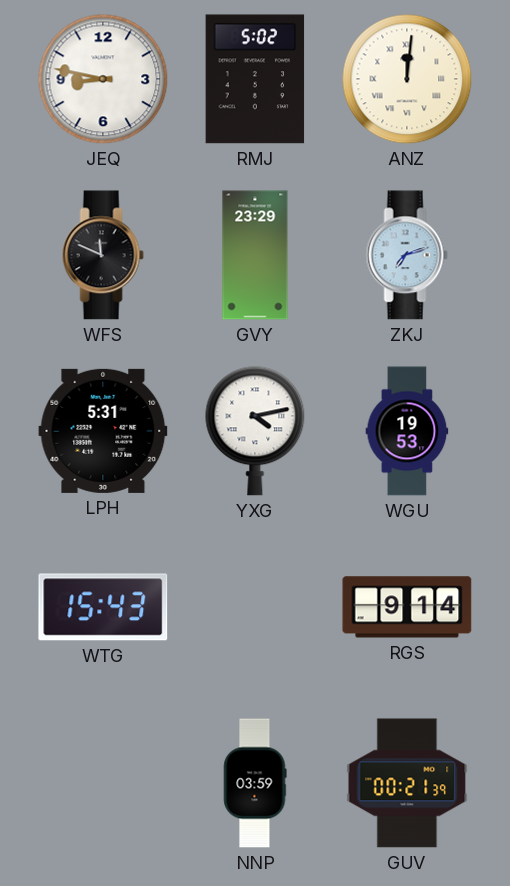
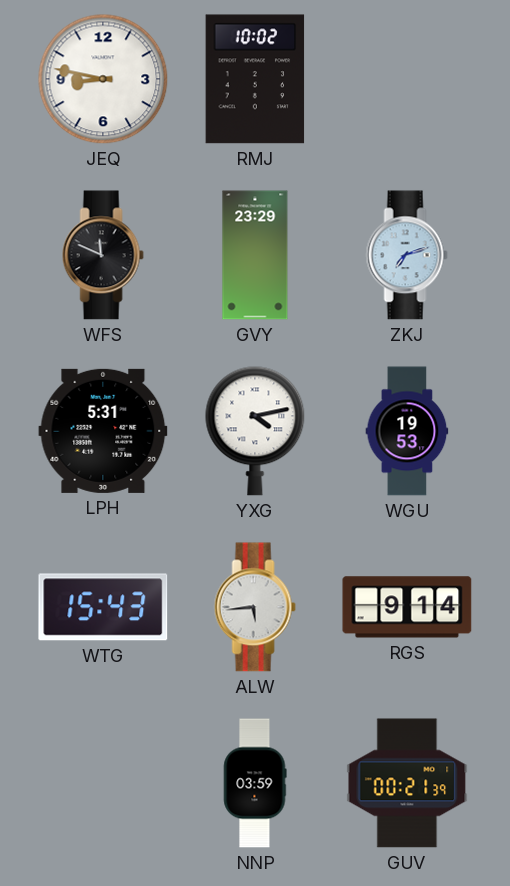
RMJ: 5:02 -> 10:02
ANZ: 12:01 -> none
ALW: none -> 5:44
